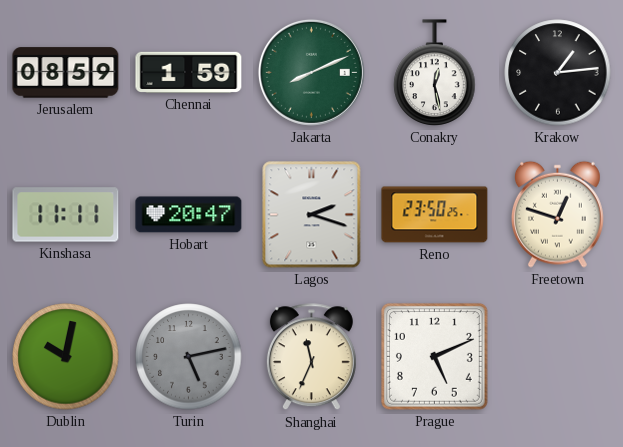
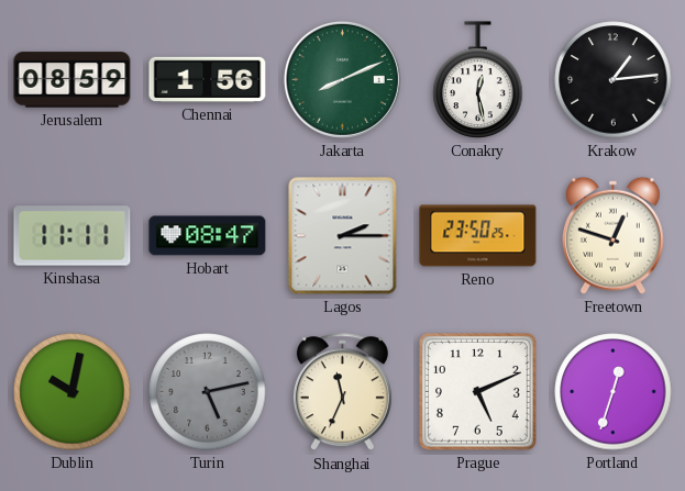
Chennai: 1:59 -> 1:56
Hobart: 20:47 -> 08:47
Lagos: 2:18 -> 2:15
Portland: none -> 12:33
